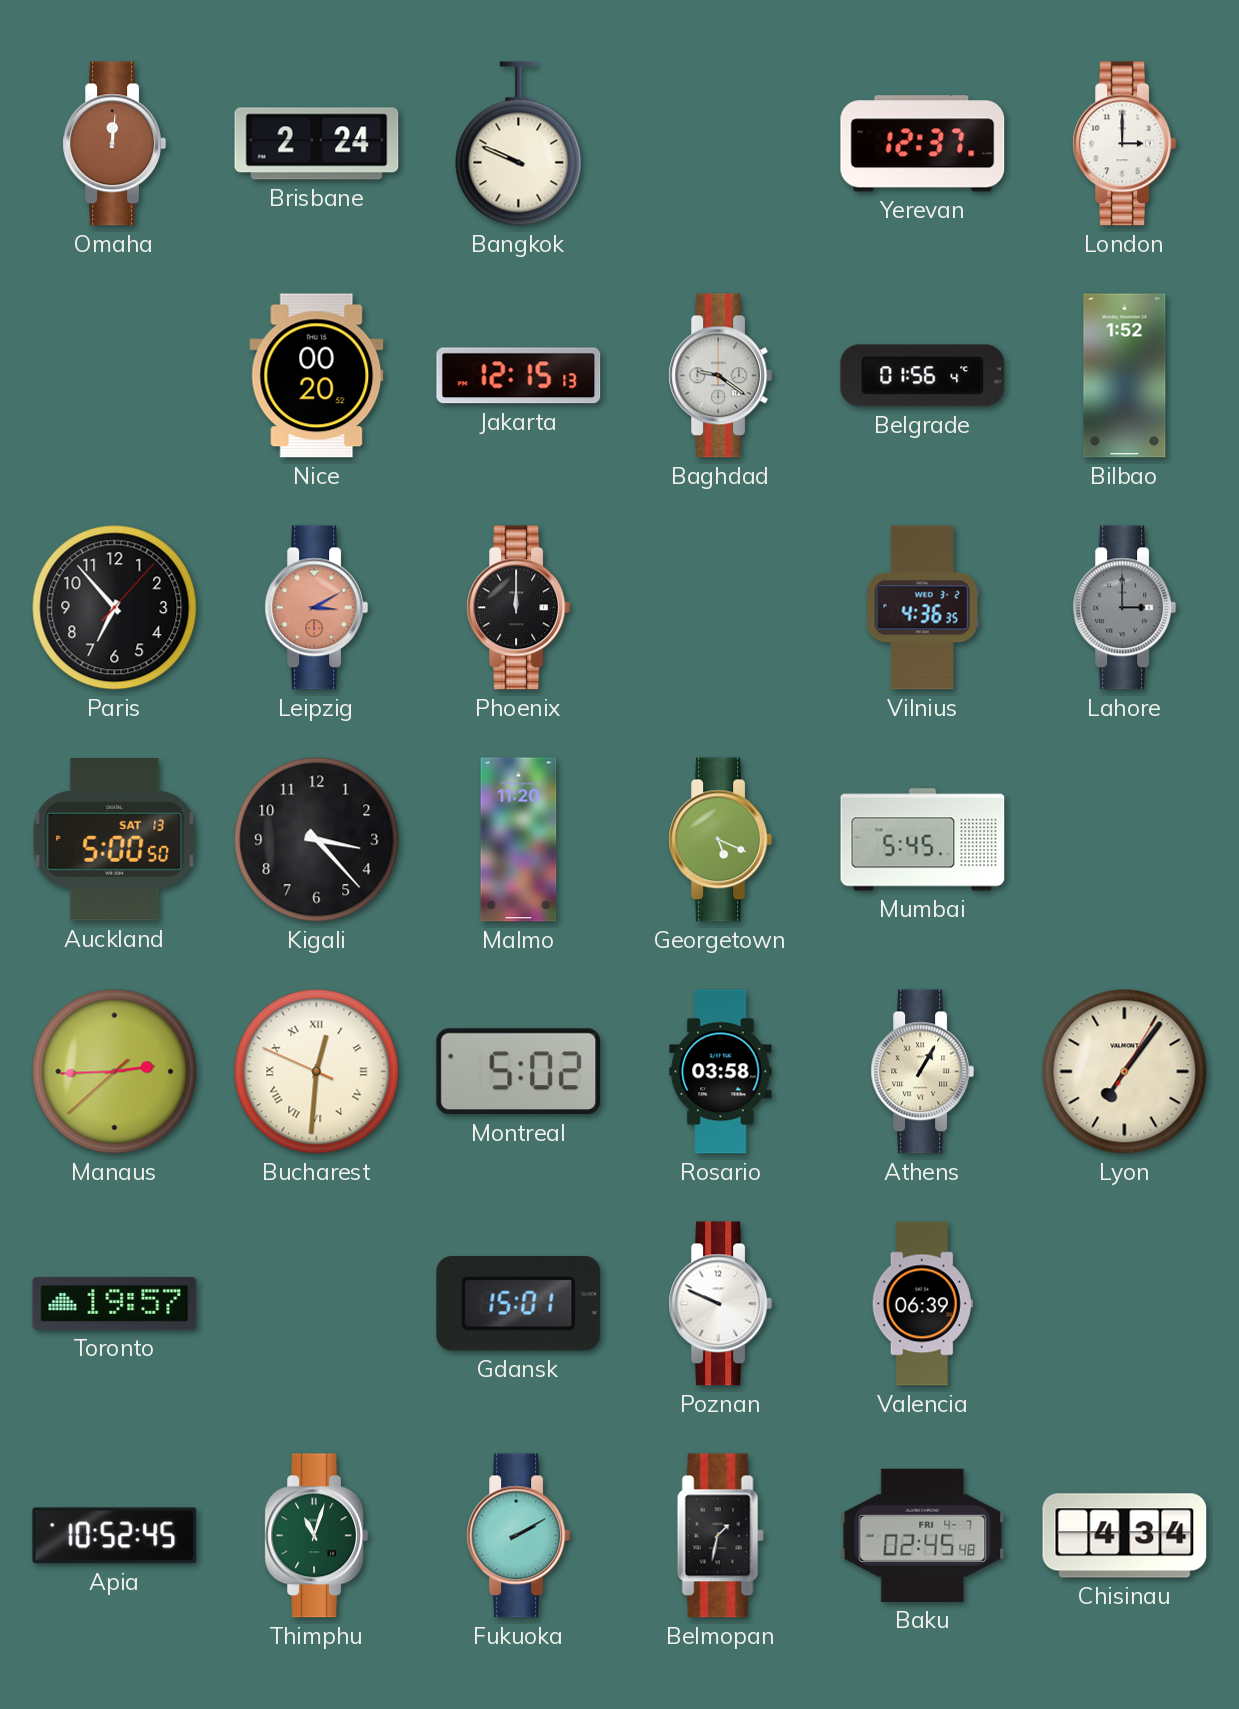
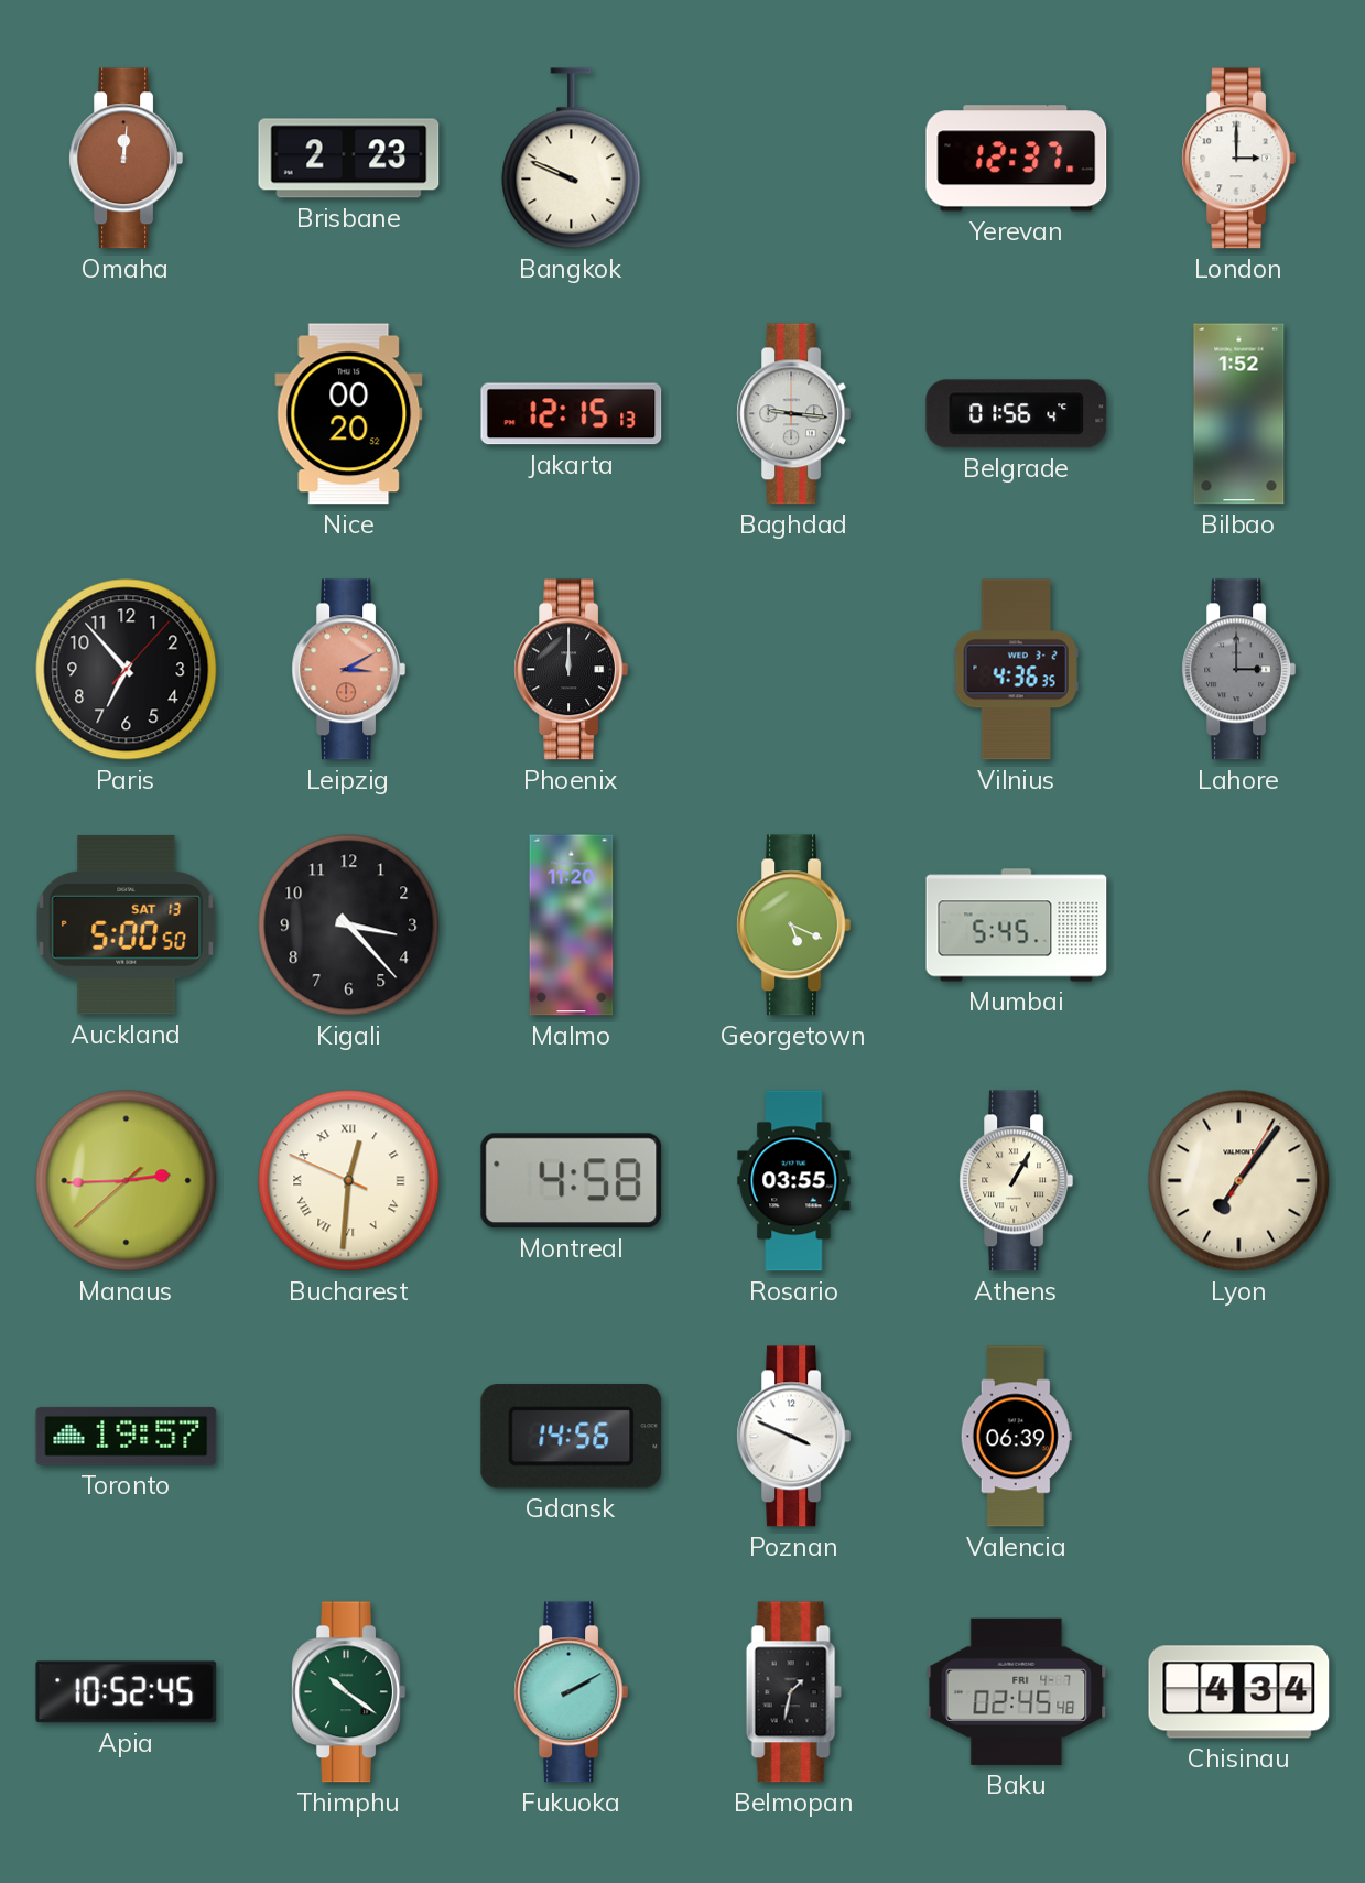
Brisbane: 2:24 -> 2:23
Baghdad: 9:21 -> 9:16
Montreal: 5:02 -> 4:58
Rosario: 03:58 -> 03:55
Gdansk: 15:01 -> 14:56
Poznan: 9:49 -> 3:49
Thimphu: 11:03 -> 10:21
